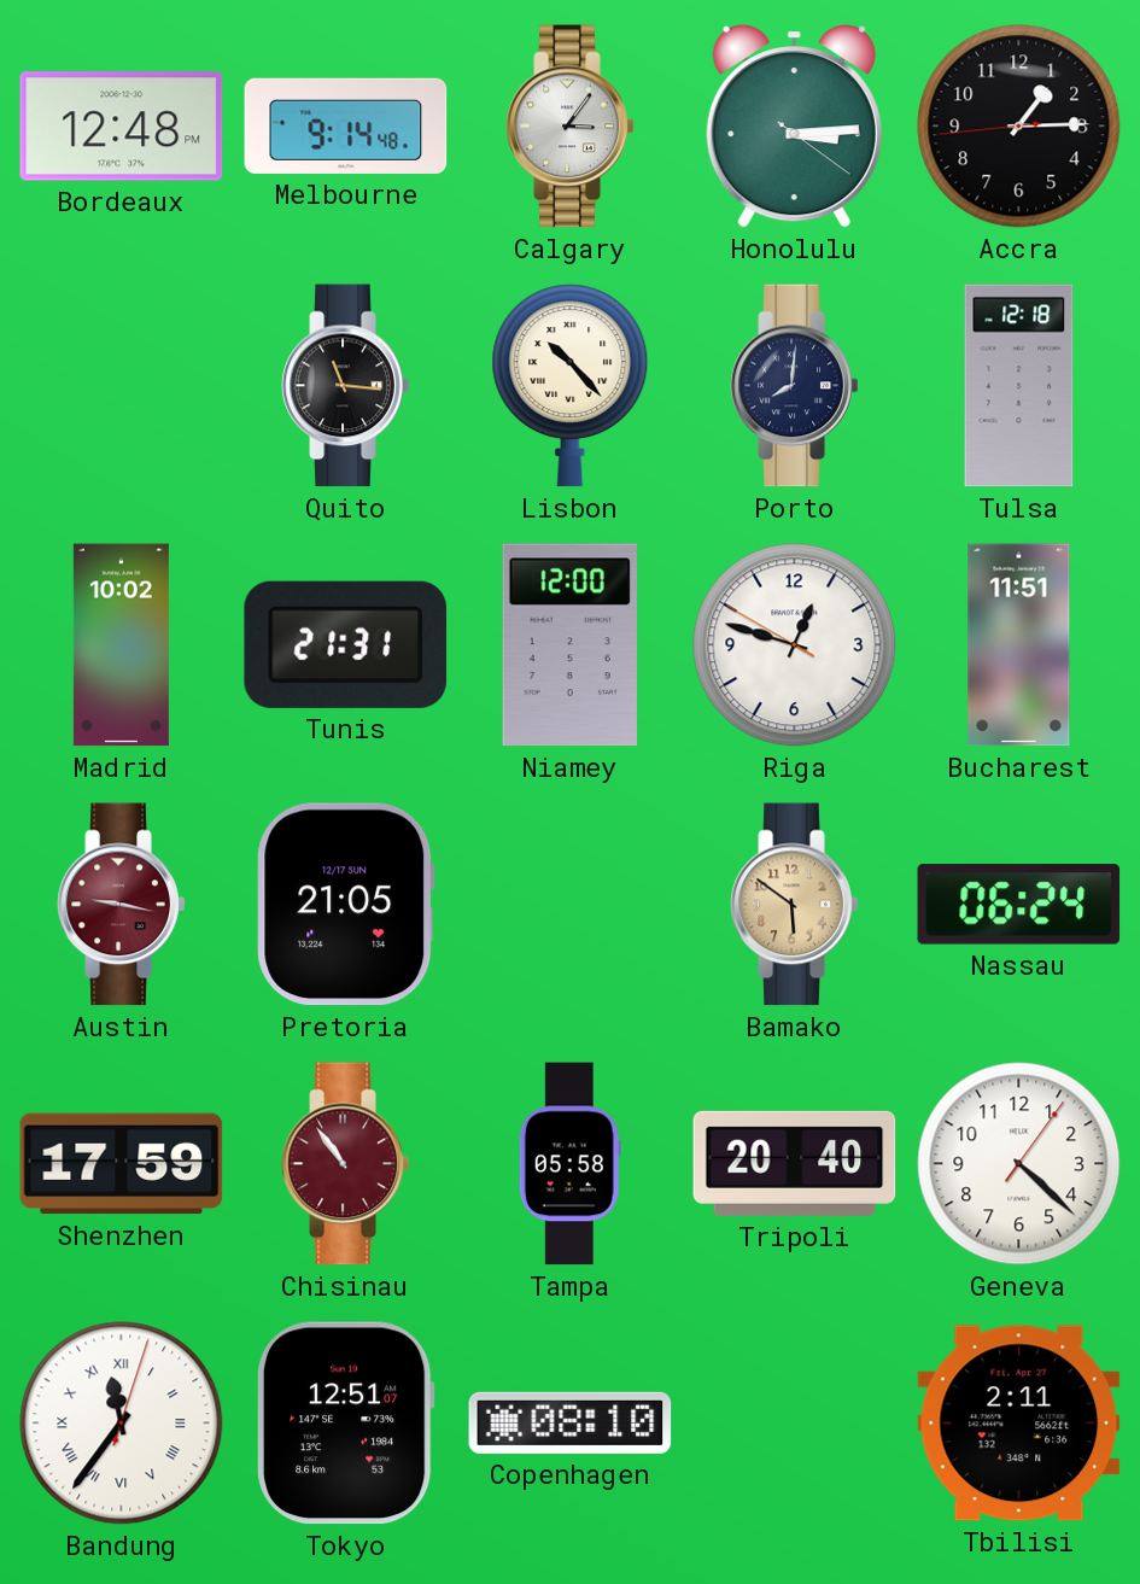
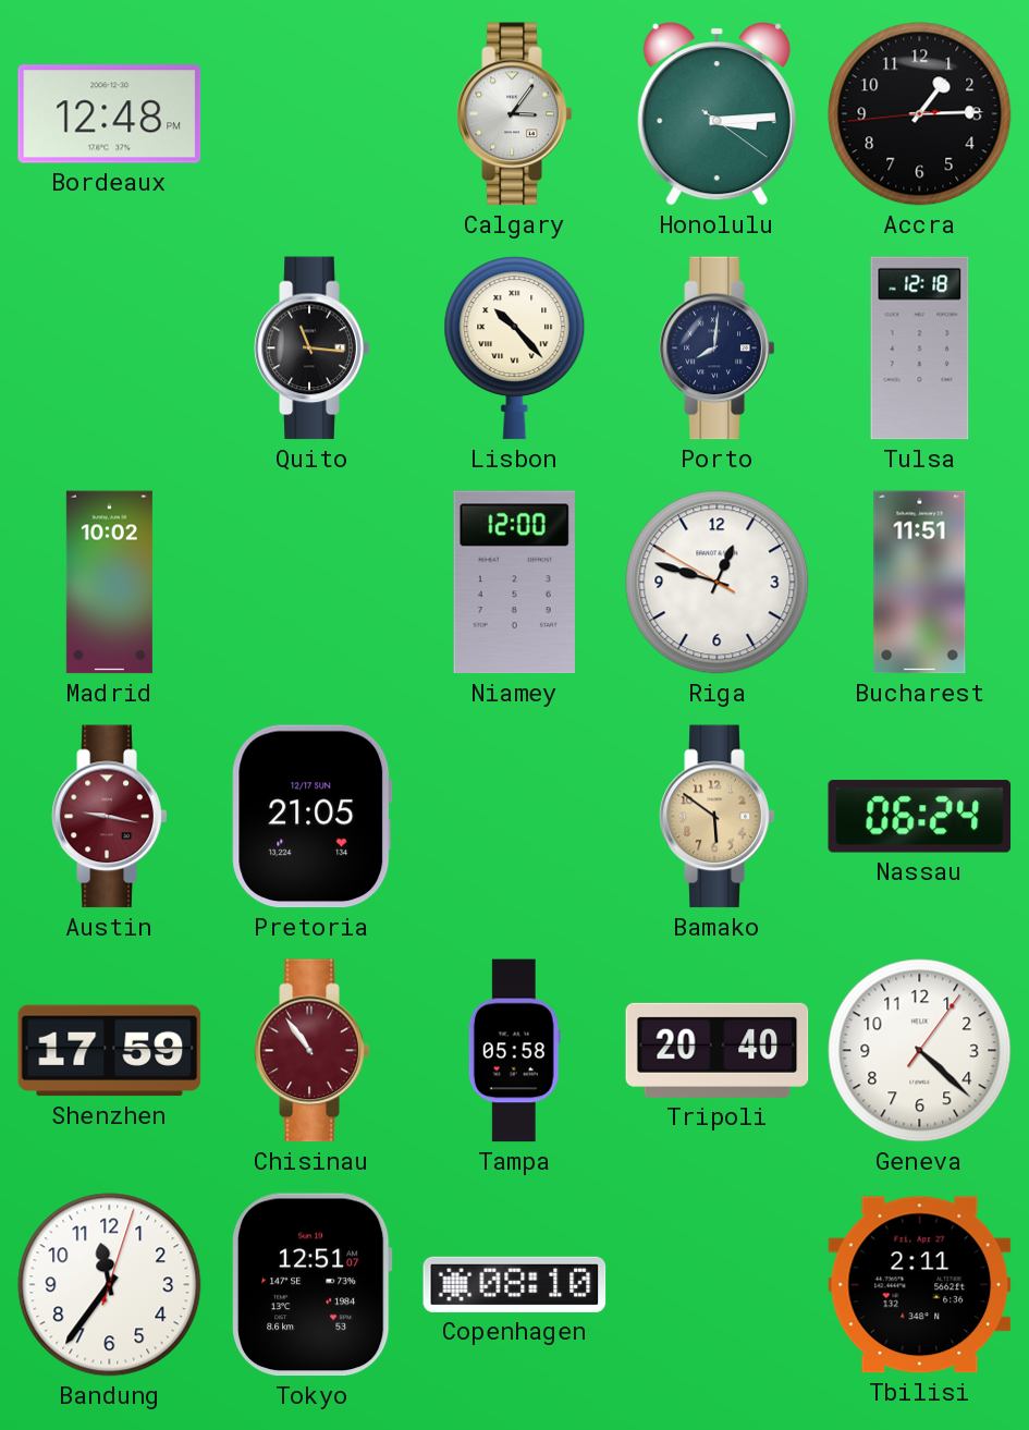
Melbourne: 9:14 -> none
Tunis: 21:31 -> none
Bandung numerals: Roman -> Arabic
